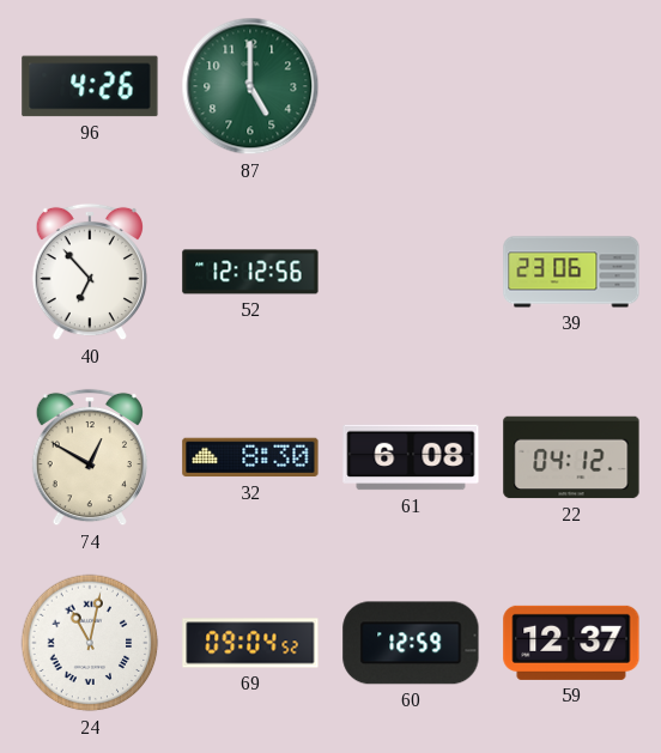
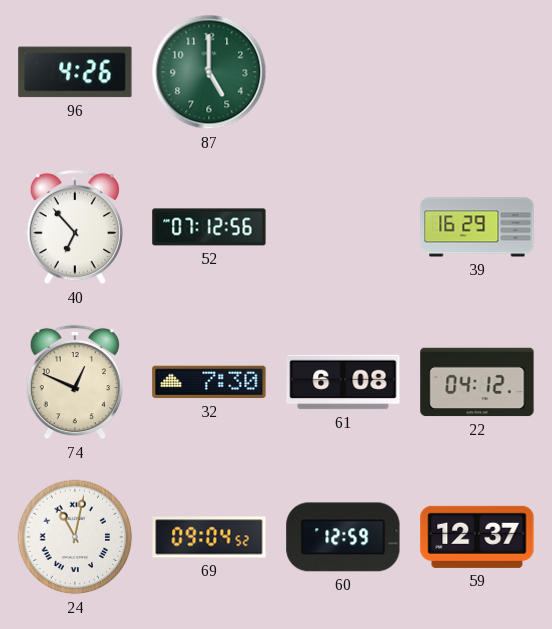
52: 12:12 -> 07:12
39: 23:06 -> 16:29
74: 12:50 -> 12:49
32: 8:30 -> 7:30
